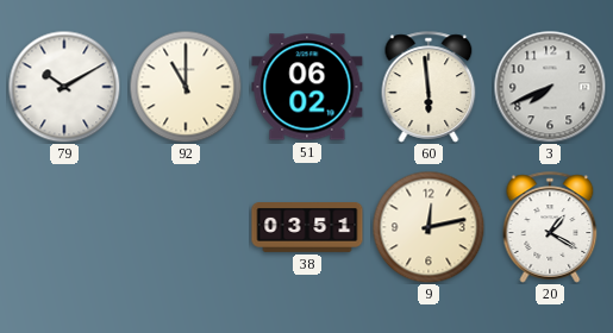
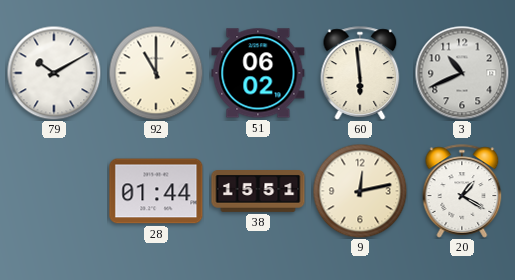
3: 7:41 -> 10:41
28: none -> 01:44
38: 03:51 -> 15:51
